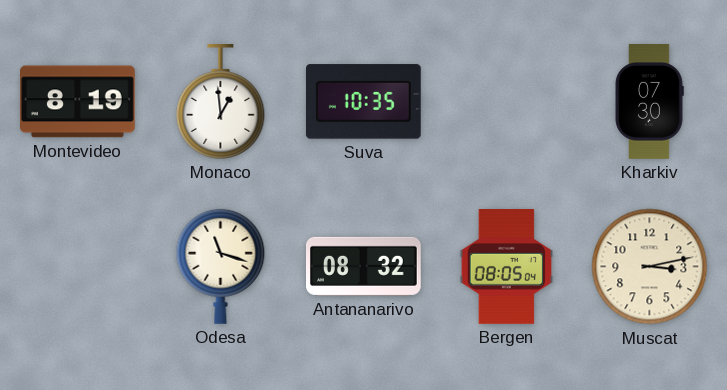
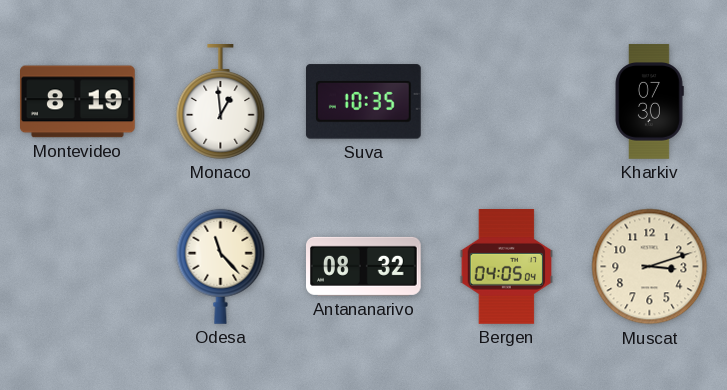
Odesa: 11:18 -> 11:23
Bergen: 08:05 -> 04:05
Muscat: 3:13 -> 3:12
